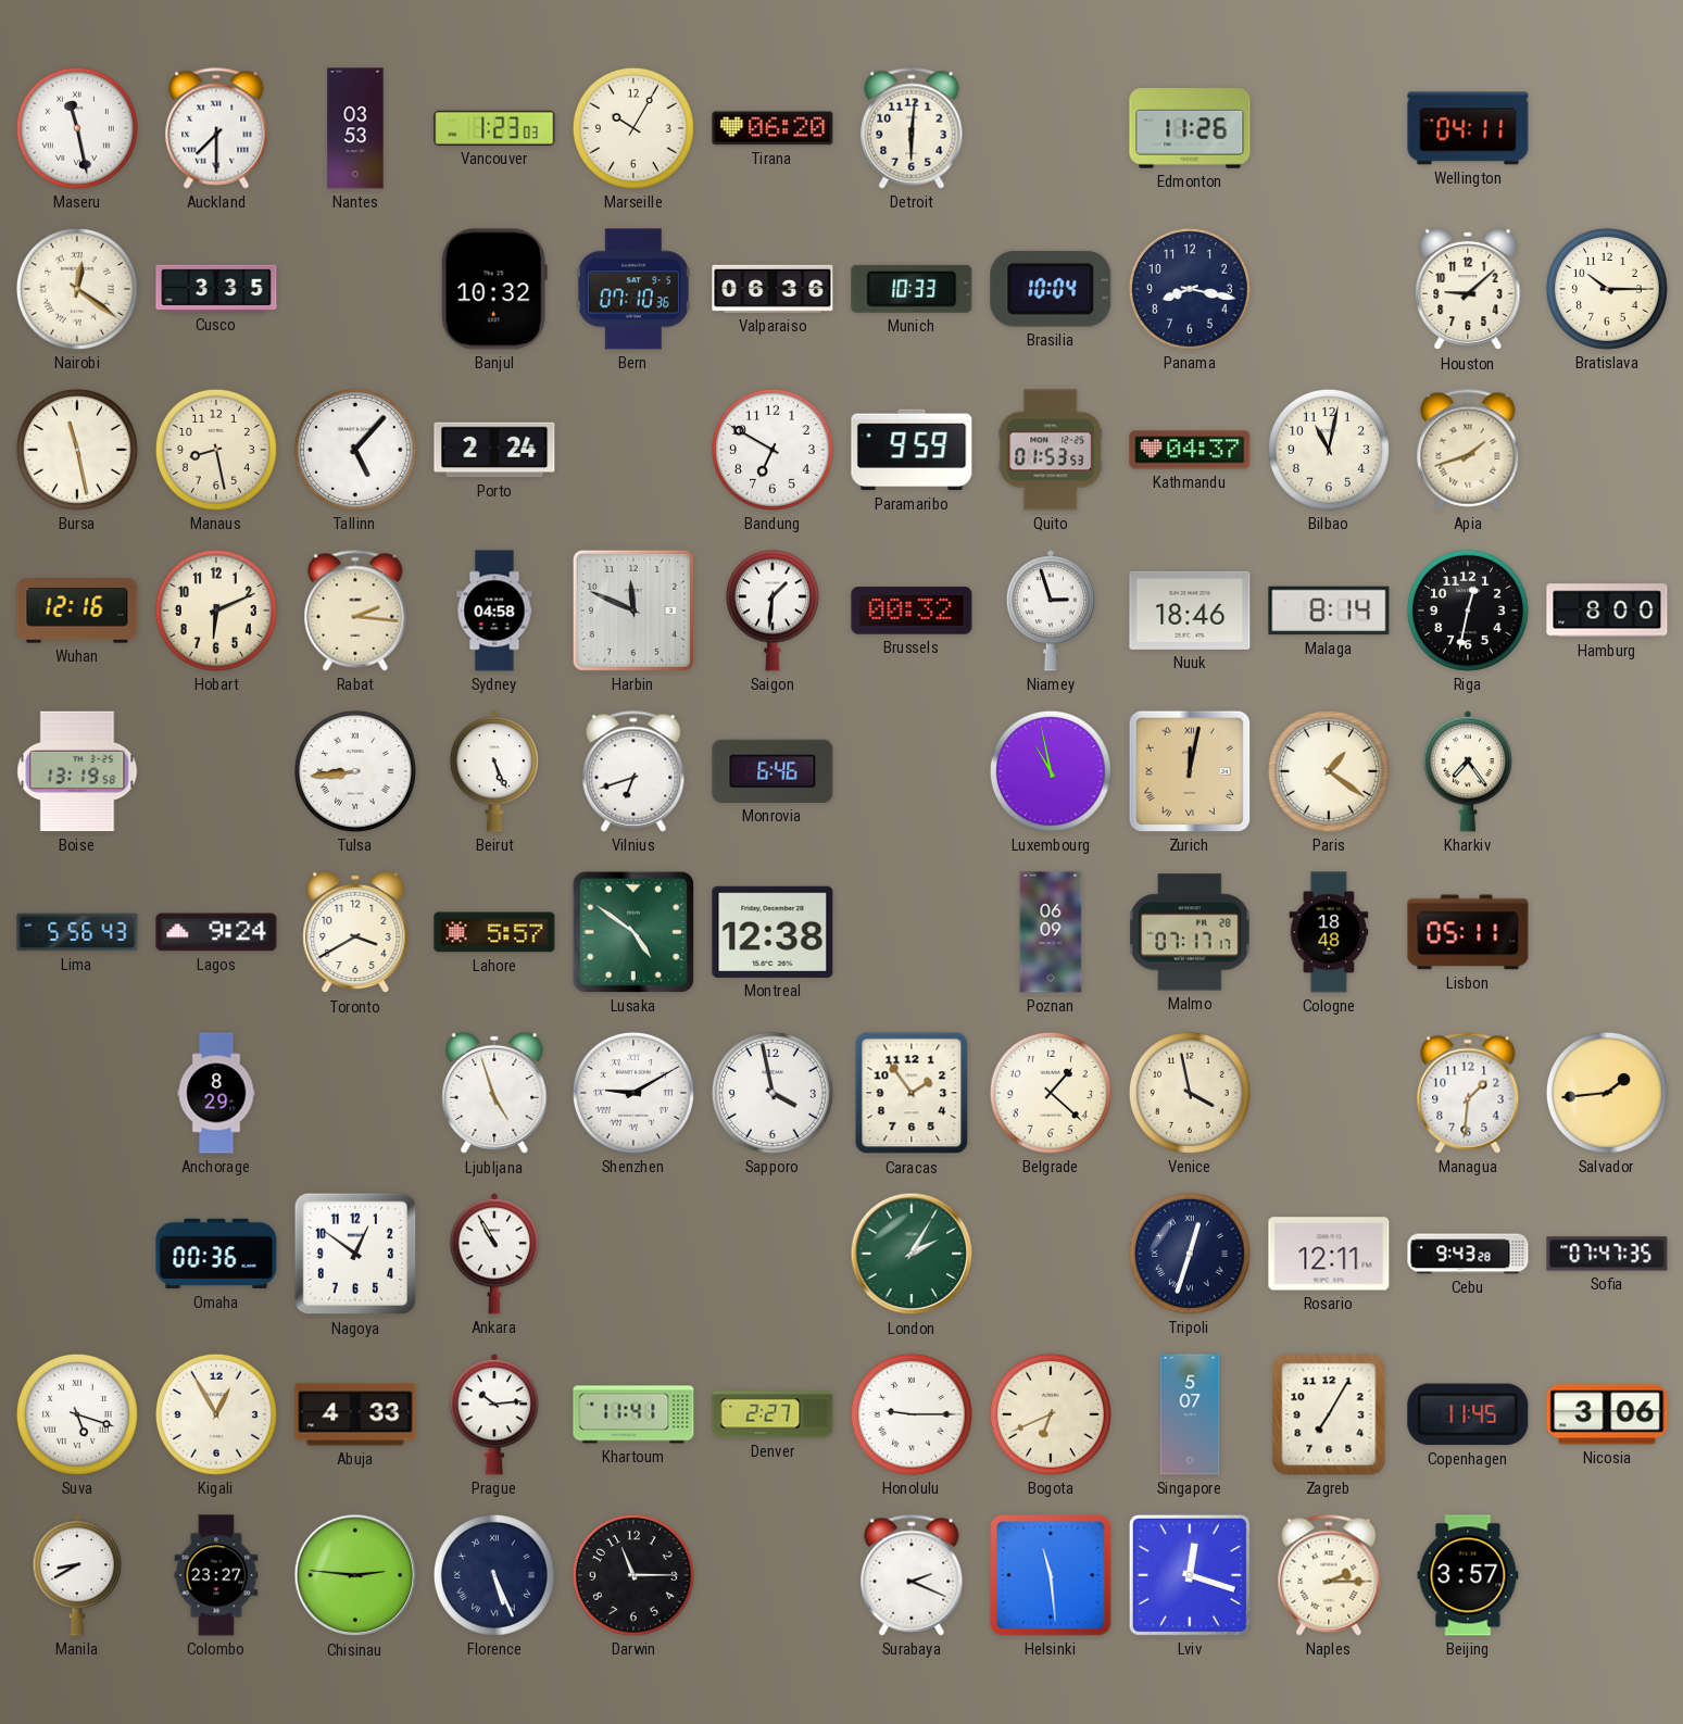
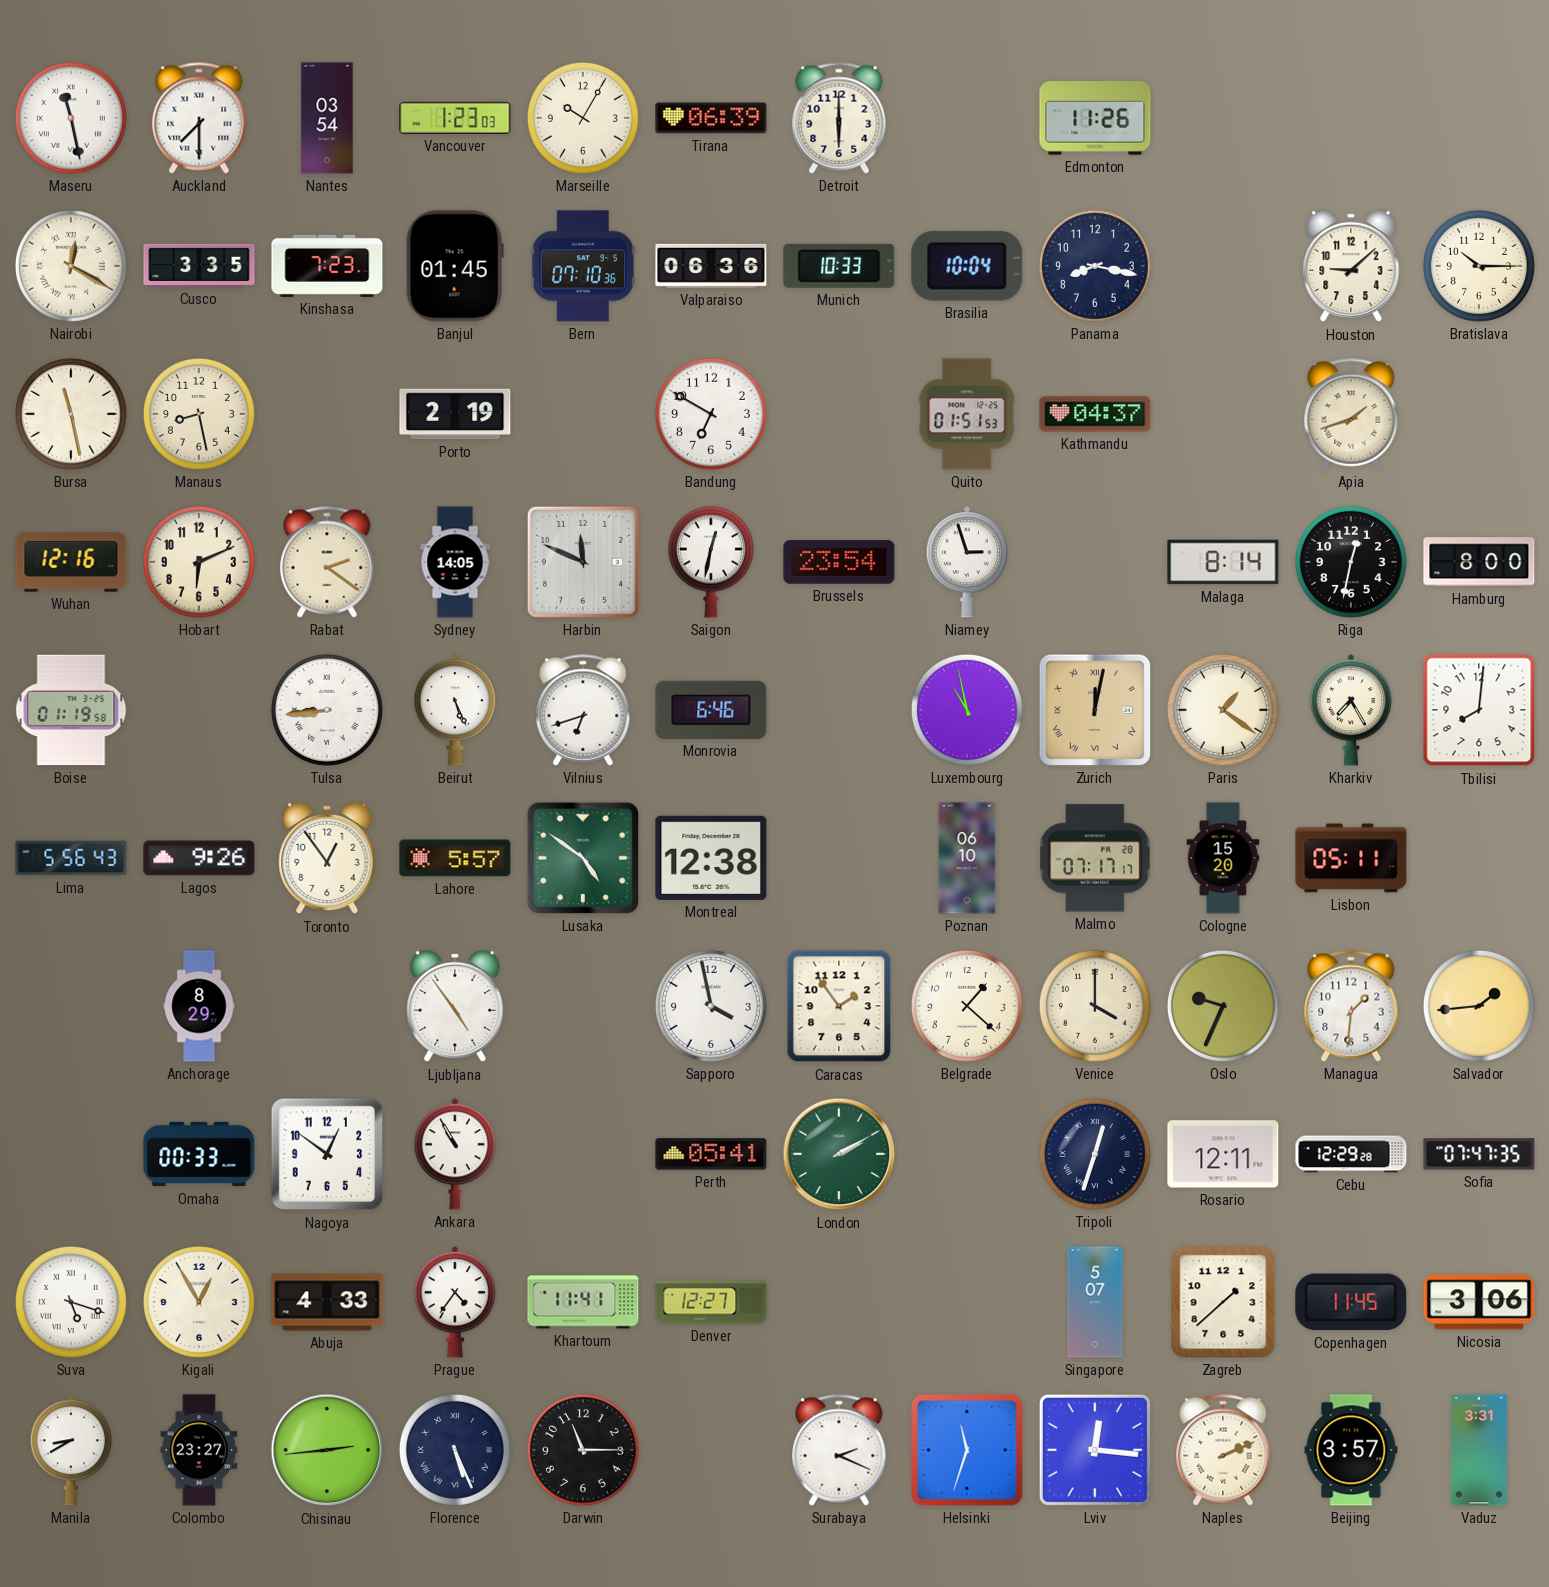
Nantes: 03:53 -> 03:54
Tirana: 06:20 -> 06:39
Detroit: 6:01 -> 6:00
Wellington: 04:11 -> none
Nairobi: 12:21 -> 12:20
Kinshasa: none -> 7:23
Banjul: 10:32 -> 01:45
Tallinn: 5:07 -> none
Porto: 2:24 -> 2:19
Paramaribo: 9:59 -> none
Quito: 01:53 -> 01:51
Bilbao: 11:02 -> none
Rabat: 2:16 -> 2:21
Sydney: 04:58 -> 14:05
Saigon: 1:31 -> 12:32
Brussels: 00:32 -> 23:54
Nuuk: 18:46 -> none
Boise: 13:19 -> 01:19
Kharkiv: 7:24 -> 7:25
Tbilisi: none -> 8:01
Lagos: 9:24 -> 9:26
Toronto: 3:40 -> 12:54
Poznan: 06:09 -> 06:10
Cologne: 18:48 -> 15:20
Ljubljana: 4:57 -> 4:54
Shenzhen: 9:10 -> none
Venice: 3:58 -> 4:00
Oslo: none -> 9:34
Omaha: 00:36 -> 00:33
Perth: none -> 05:41
London: 2:05 -> 2:10
Cebu: 9:43 -> 12:29
Prague: 10:14 -> 4:36
Denver: 2:27 -> 12:27
Honolulu: 9:15 -> none
Bogota: 6:41 -> none
Zagreb: 7:05 -> 1:38
Chisinau: 2:46 -> 2:44
Helsinki: 11:29 -> 11:33
Lviv: 12:18 -> 12:16
Naples: 2:15 -> 2:11
Vaduz: none -> 3:31
